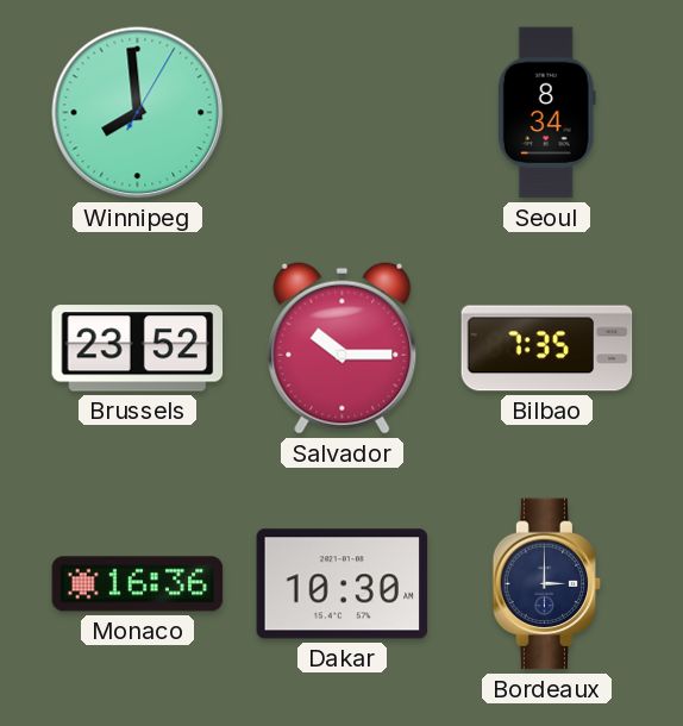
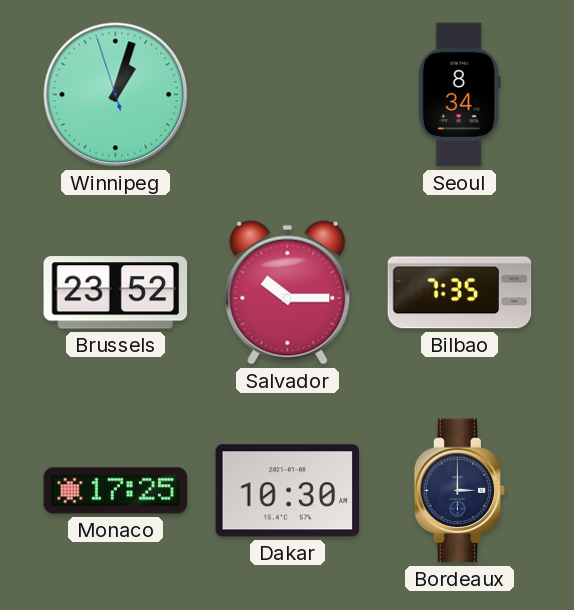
Winnipeg: 7:59 -> 1:02
Monaco: 16:36 -> 17:25
